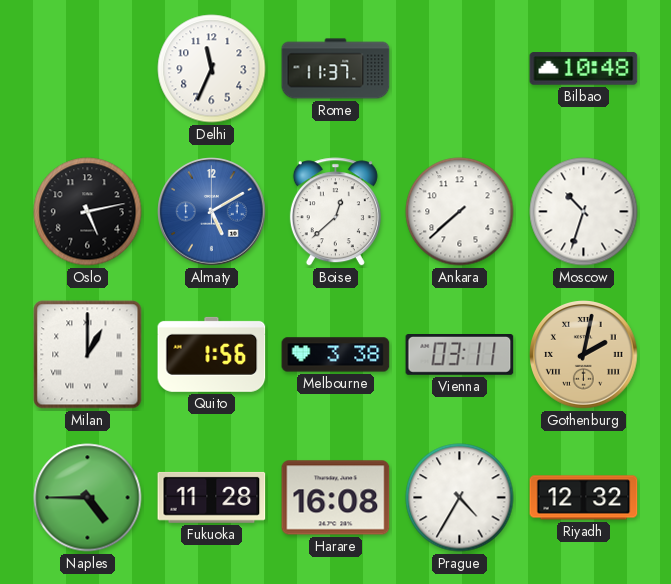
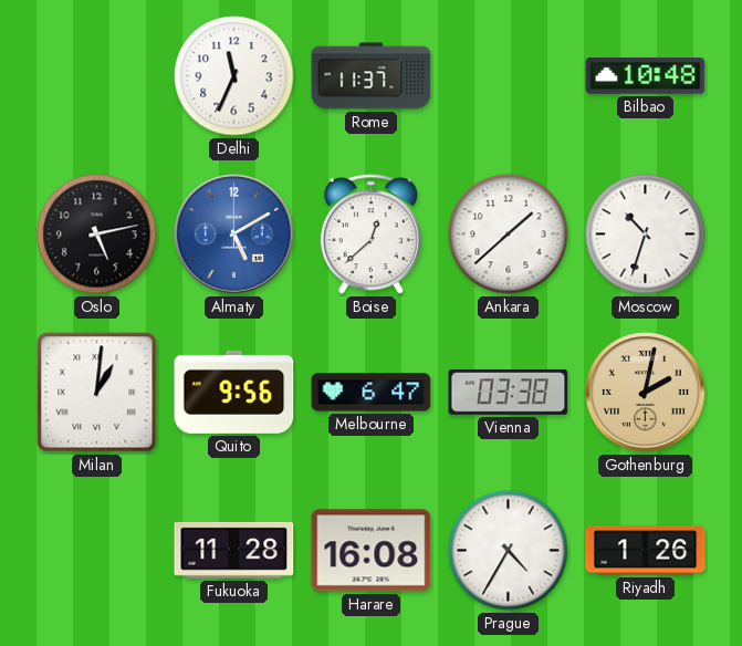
Ankara: 7:38 -> 1:38
Milan: 1:00 -> 1:01
Quito: 1:56 -> 9:56
Melbourne: 3:38 -> 6:47
Vienna: 03:11 -> 03:38
Naples: 4:45 -> none
Riyadh: 12:32 -> 1:26
